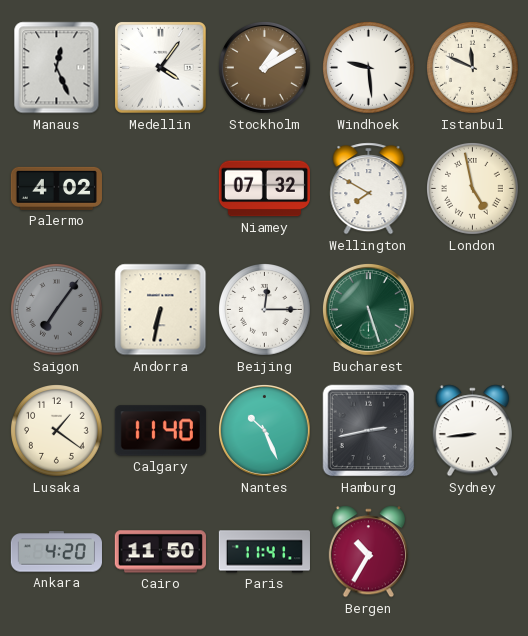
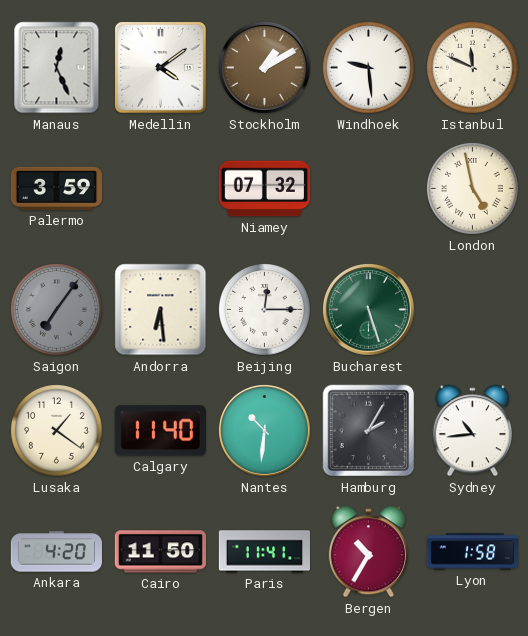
Medellin: 4:06 -> 4:09
Palermo: 4:02 -> 3:59
Wellington: 7:50 -> none
Andorra: 6:32 -> 6:29
Nantes: 10:26 -> 10:31
Hamburg: 2:43 -> 2:05
Sydney: 8:44 -> 10:44
Lyon: none -> 1:58
